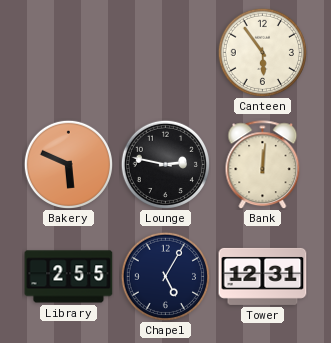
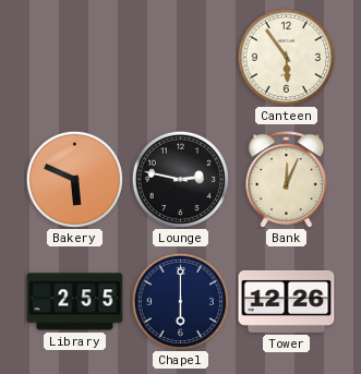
Bank: 12:01 -> 12:04
Chapel: 5:05 -> 6:00
Tower: 12:31 -> 12:26
